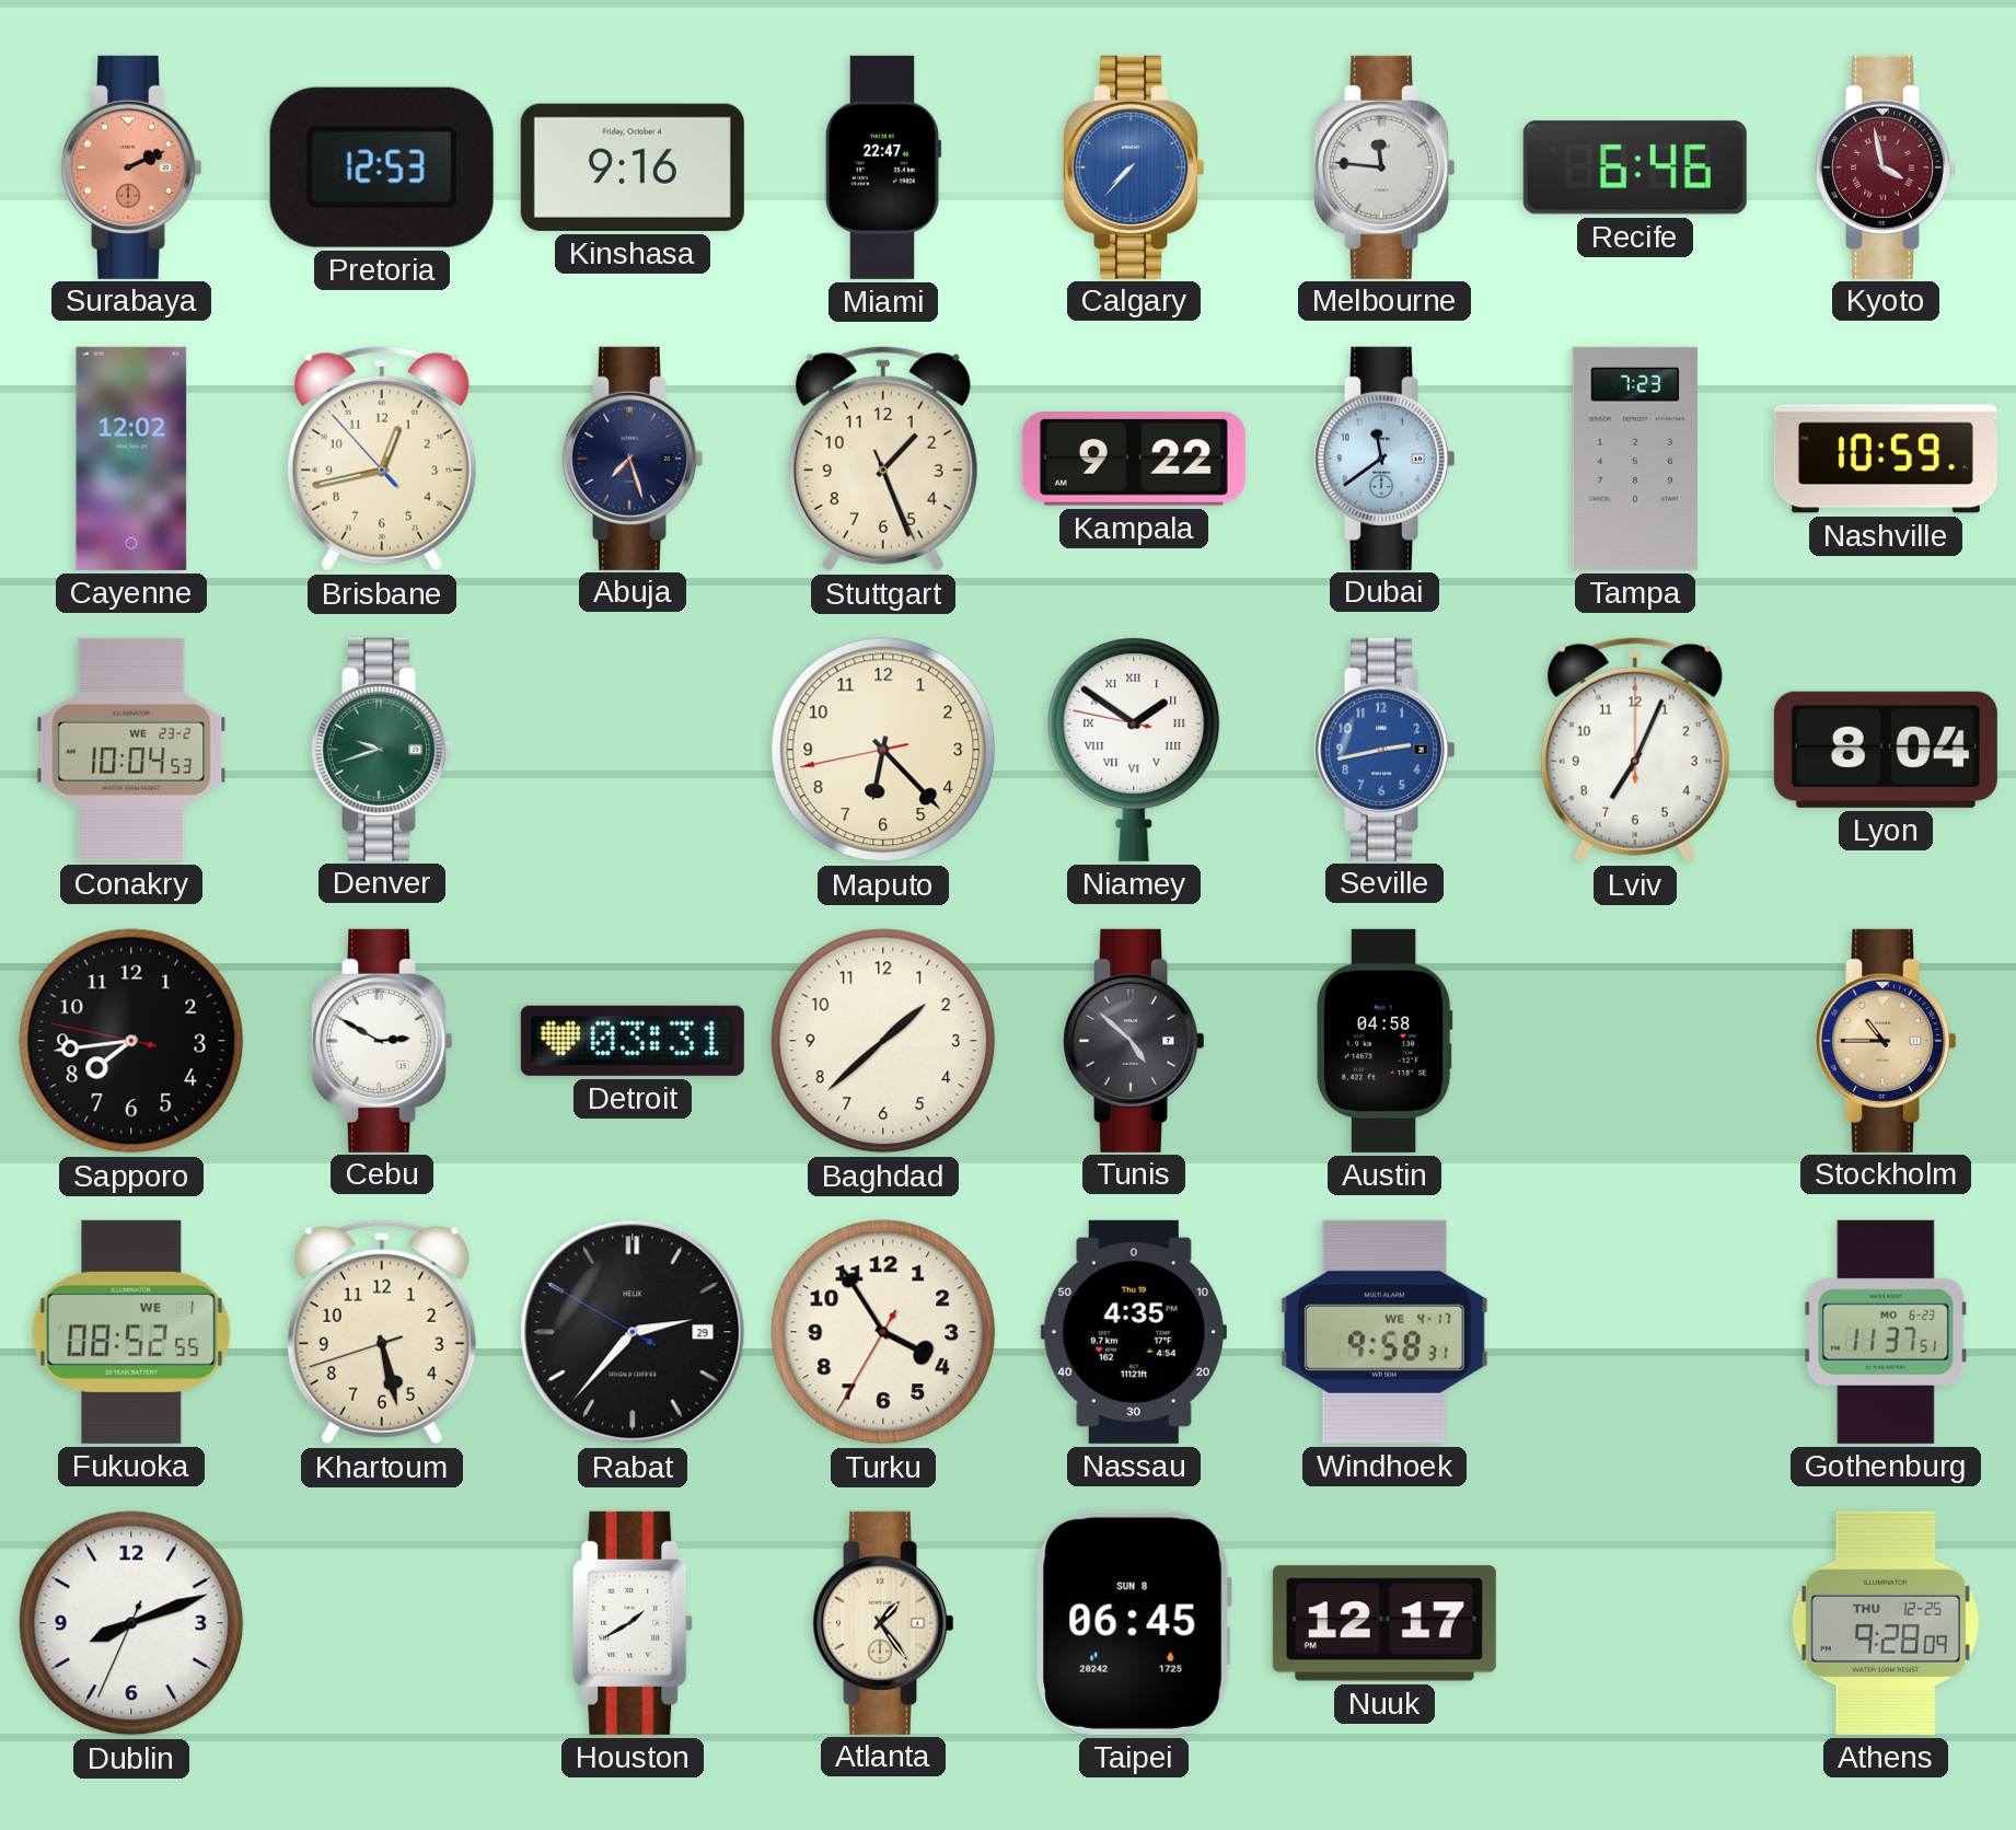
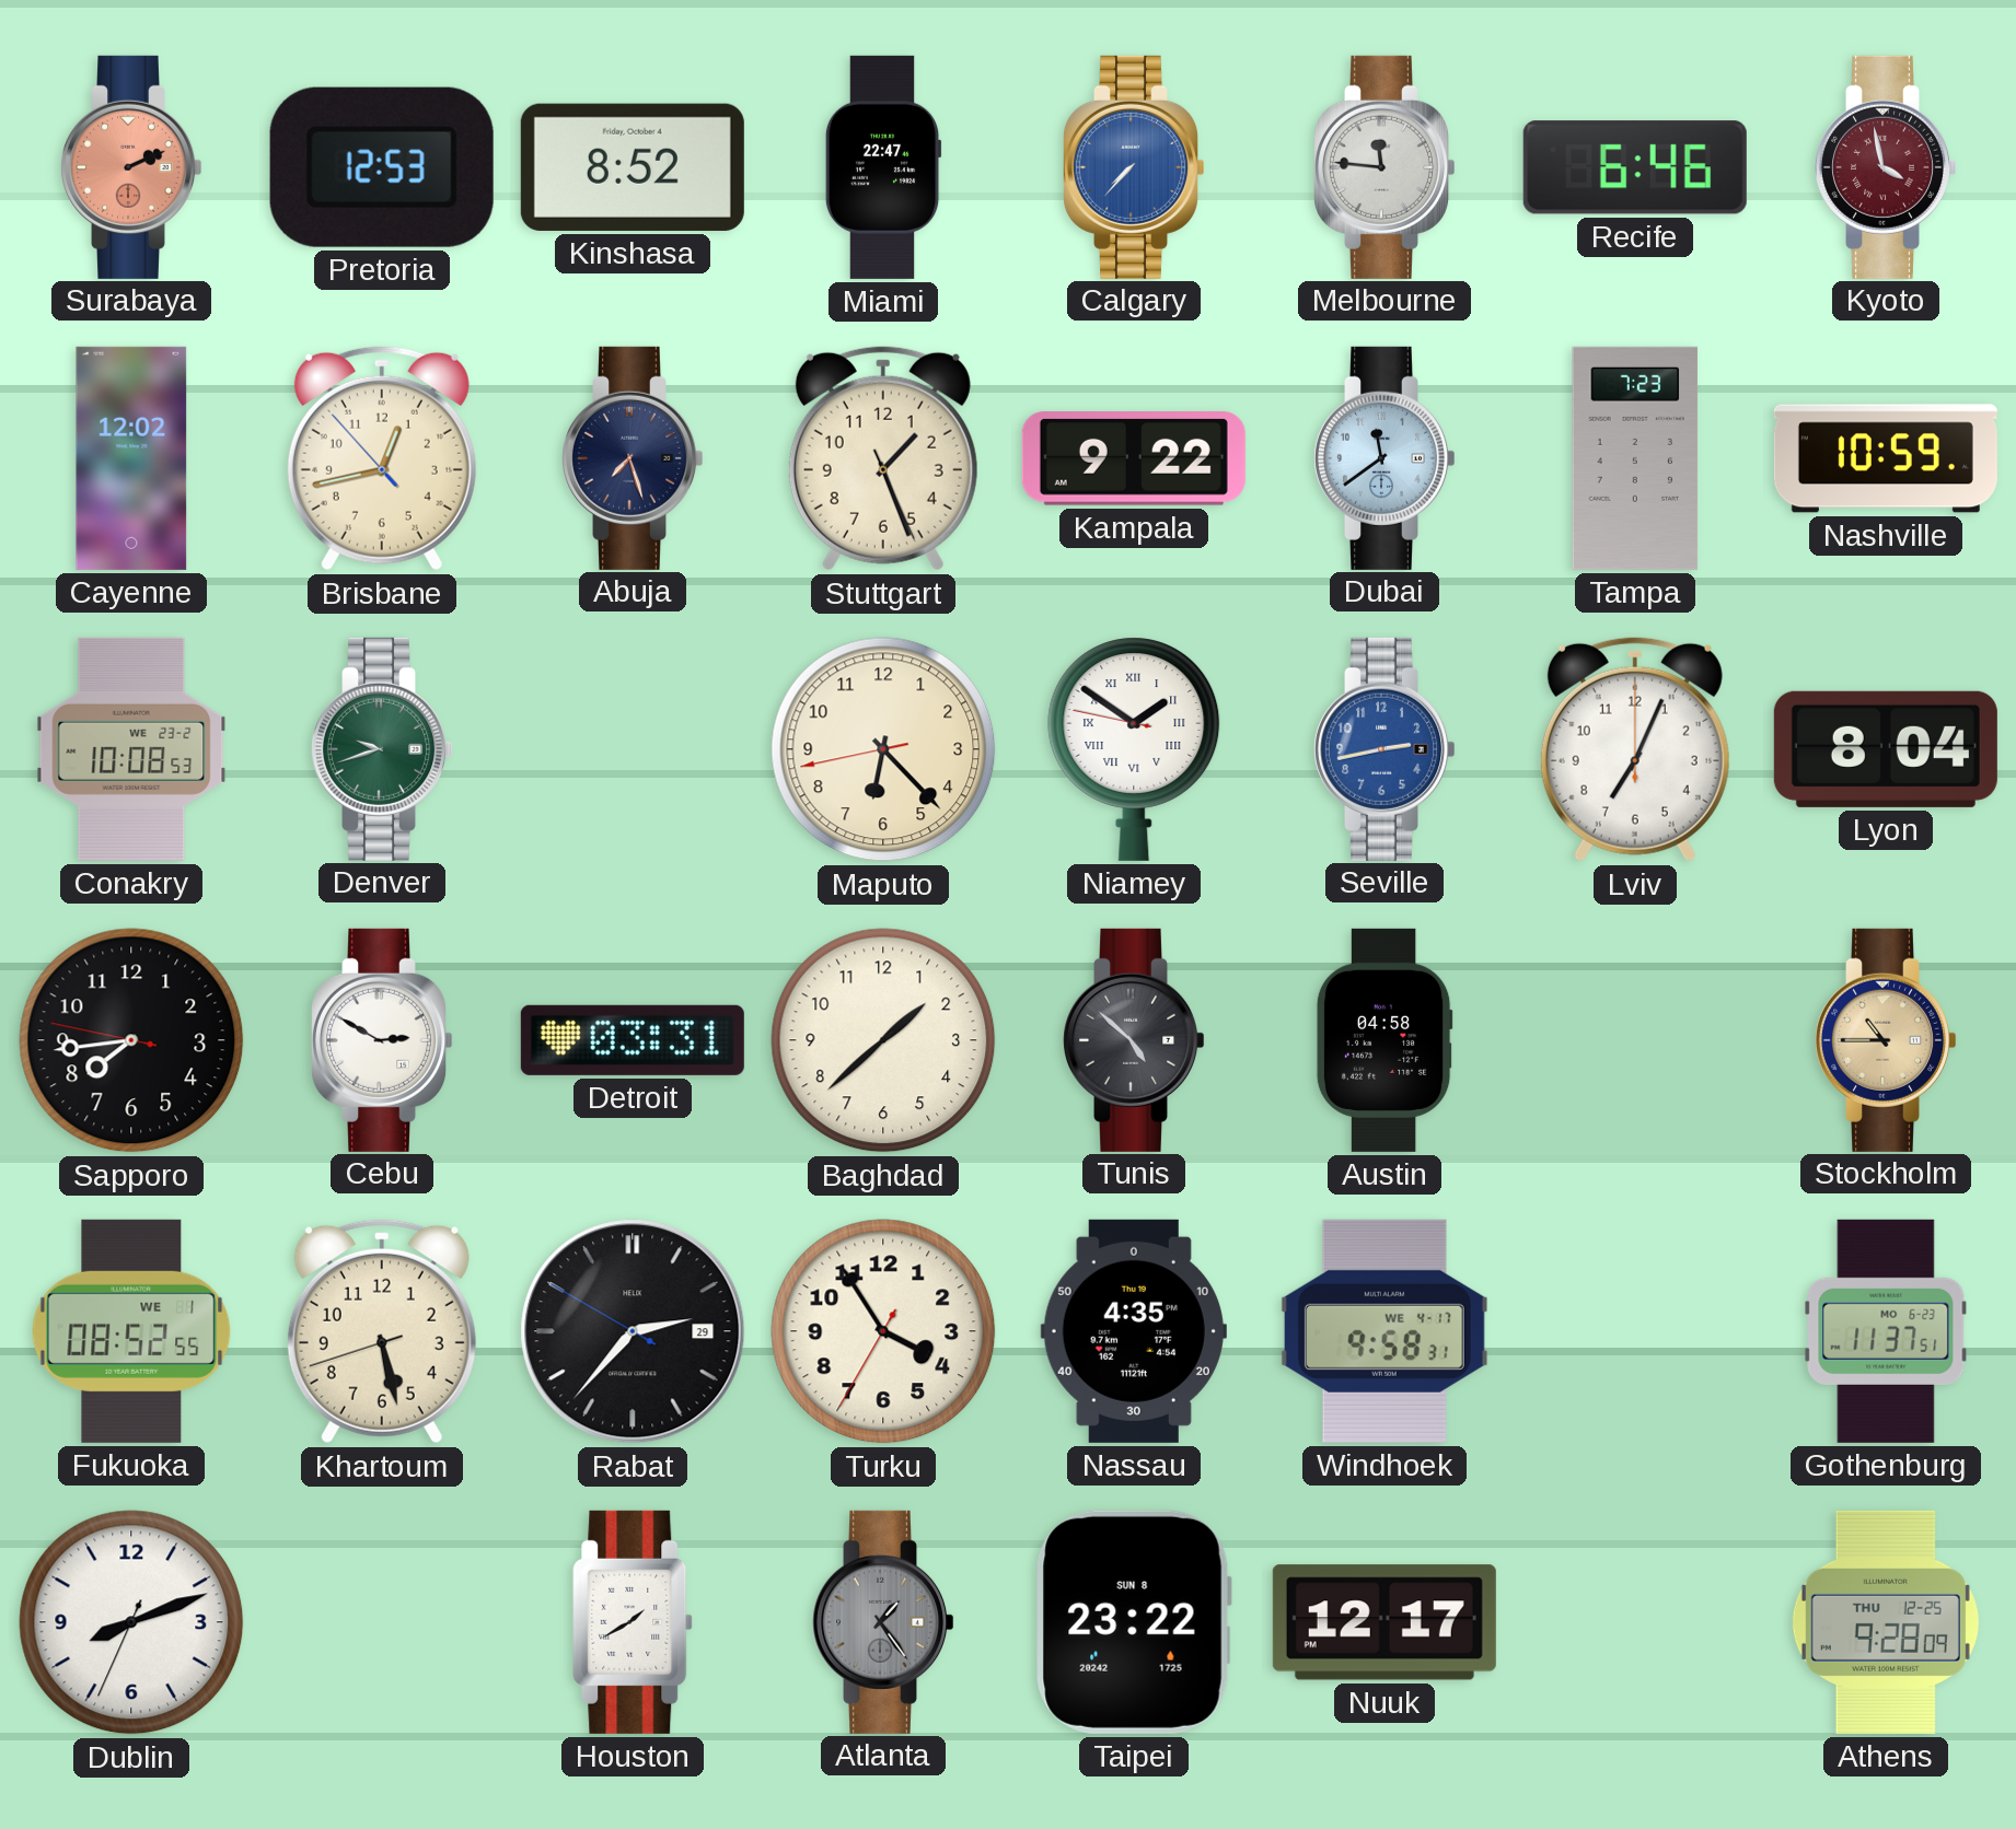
Kinshasa: 9:16 -> 8:52
Conakry: 10:04 -> 10:08
Atlanta dial: cream -> grey
Taipei: 06:45 -> 23:22
